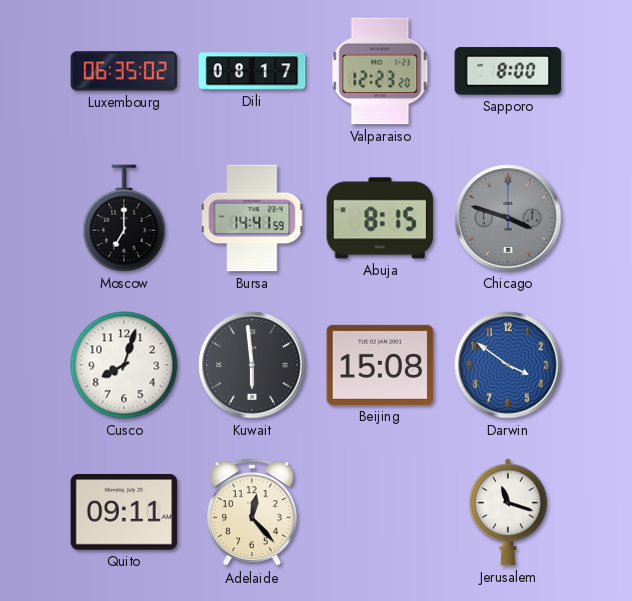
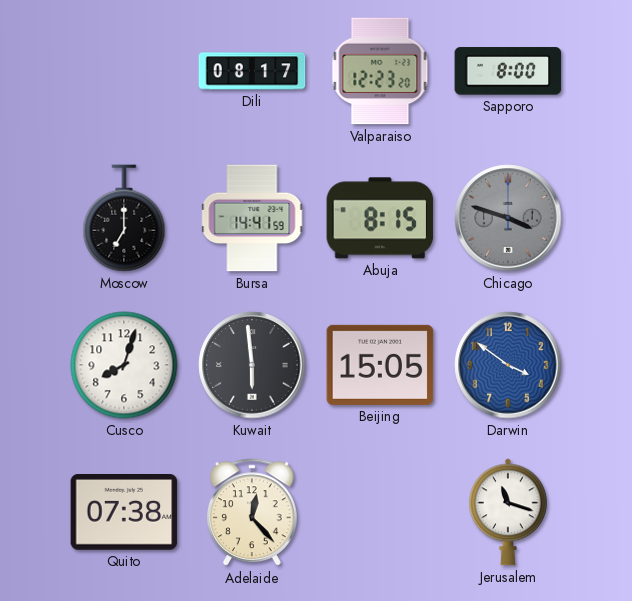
Luxembourg: 06:35 -> none
Beijing: 15:08 -> 15:05
Quito: 09:11 -> 07:38
